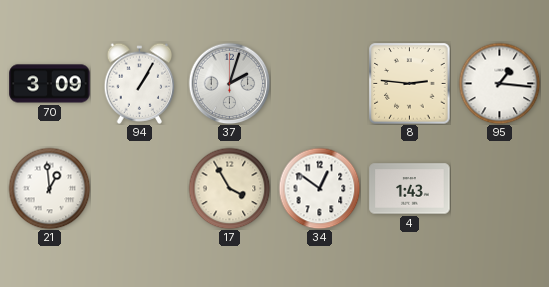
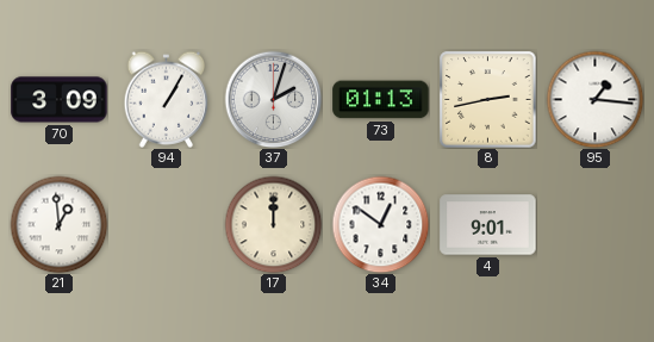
73: none -> 01:13
8: 2:46 -> 2:43
17: 3:55 -> 12:00
4: 1:43 -> 9:01
